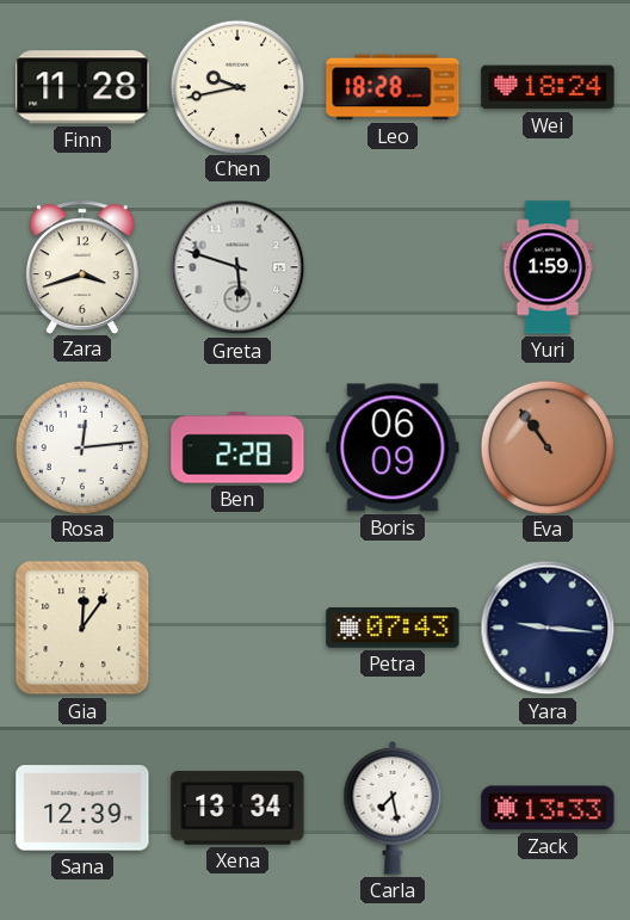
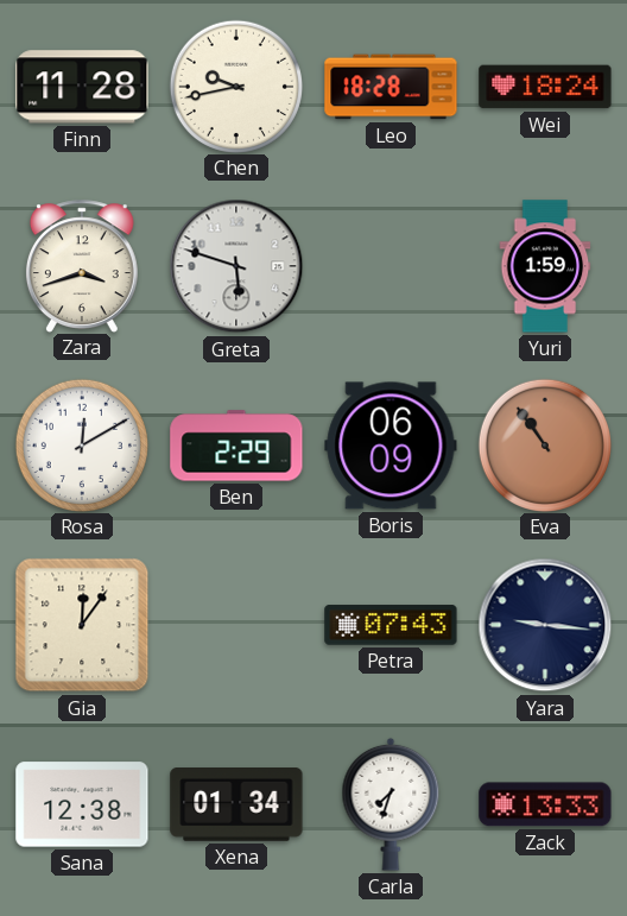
Rosa: 12:14 -> 12:10
Ben: 2:28 -> 2:29
Sana: 12:39 -> 12:38
Xena: 13:34 -> 01:34
Carla: 7:28 -> 7:33
